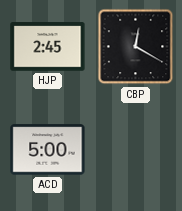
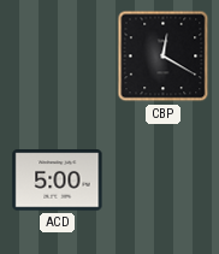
HJP: 2:45 -> none
